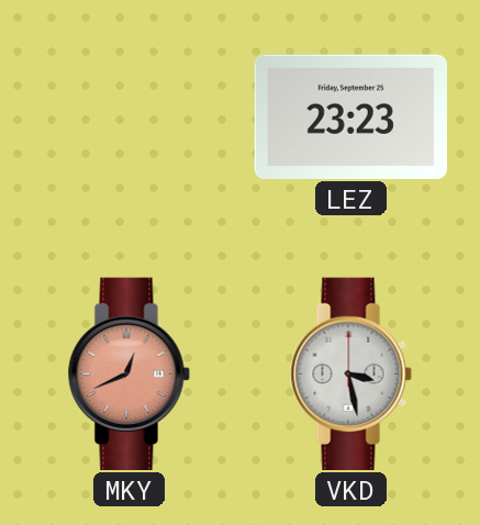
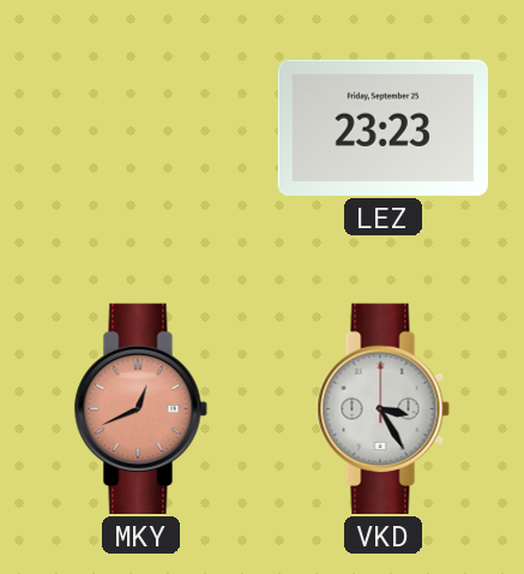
VKD: 3:28 -> 3:25
